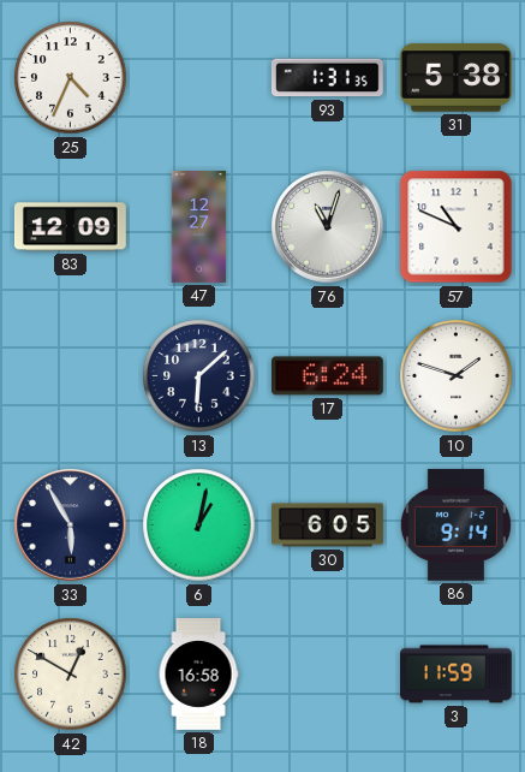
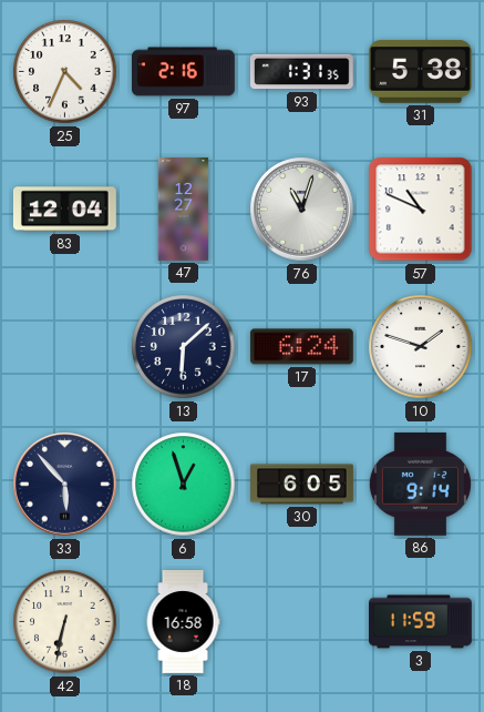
97: none -> 2:16
83: 12:09 -> 12:04
33: 5:55 -> 5:53
6: 1:02 -> 12:57
42: 12:50 -> 6:32
